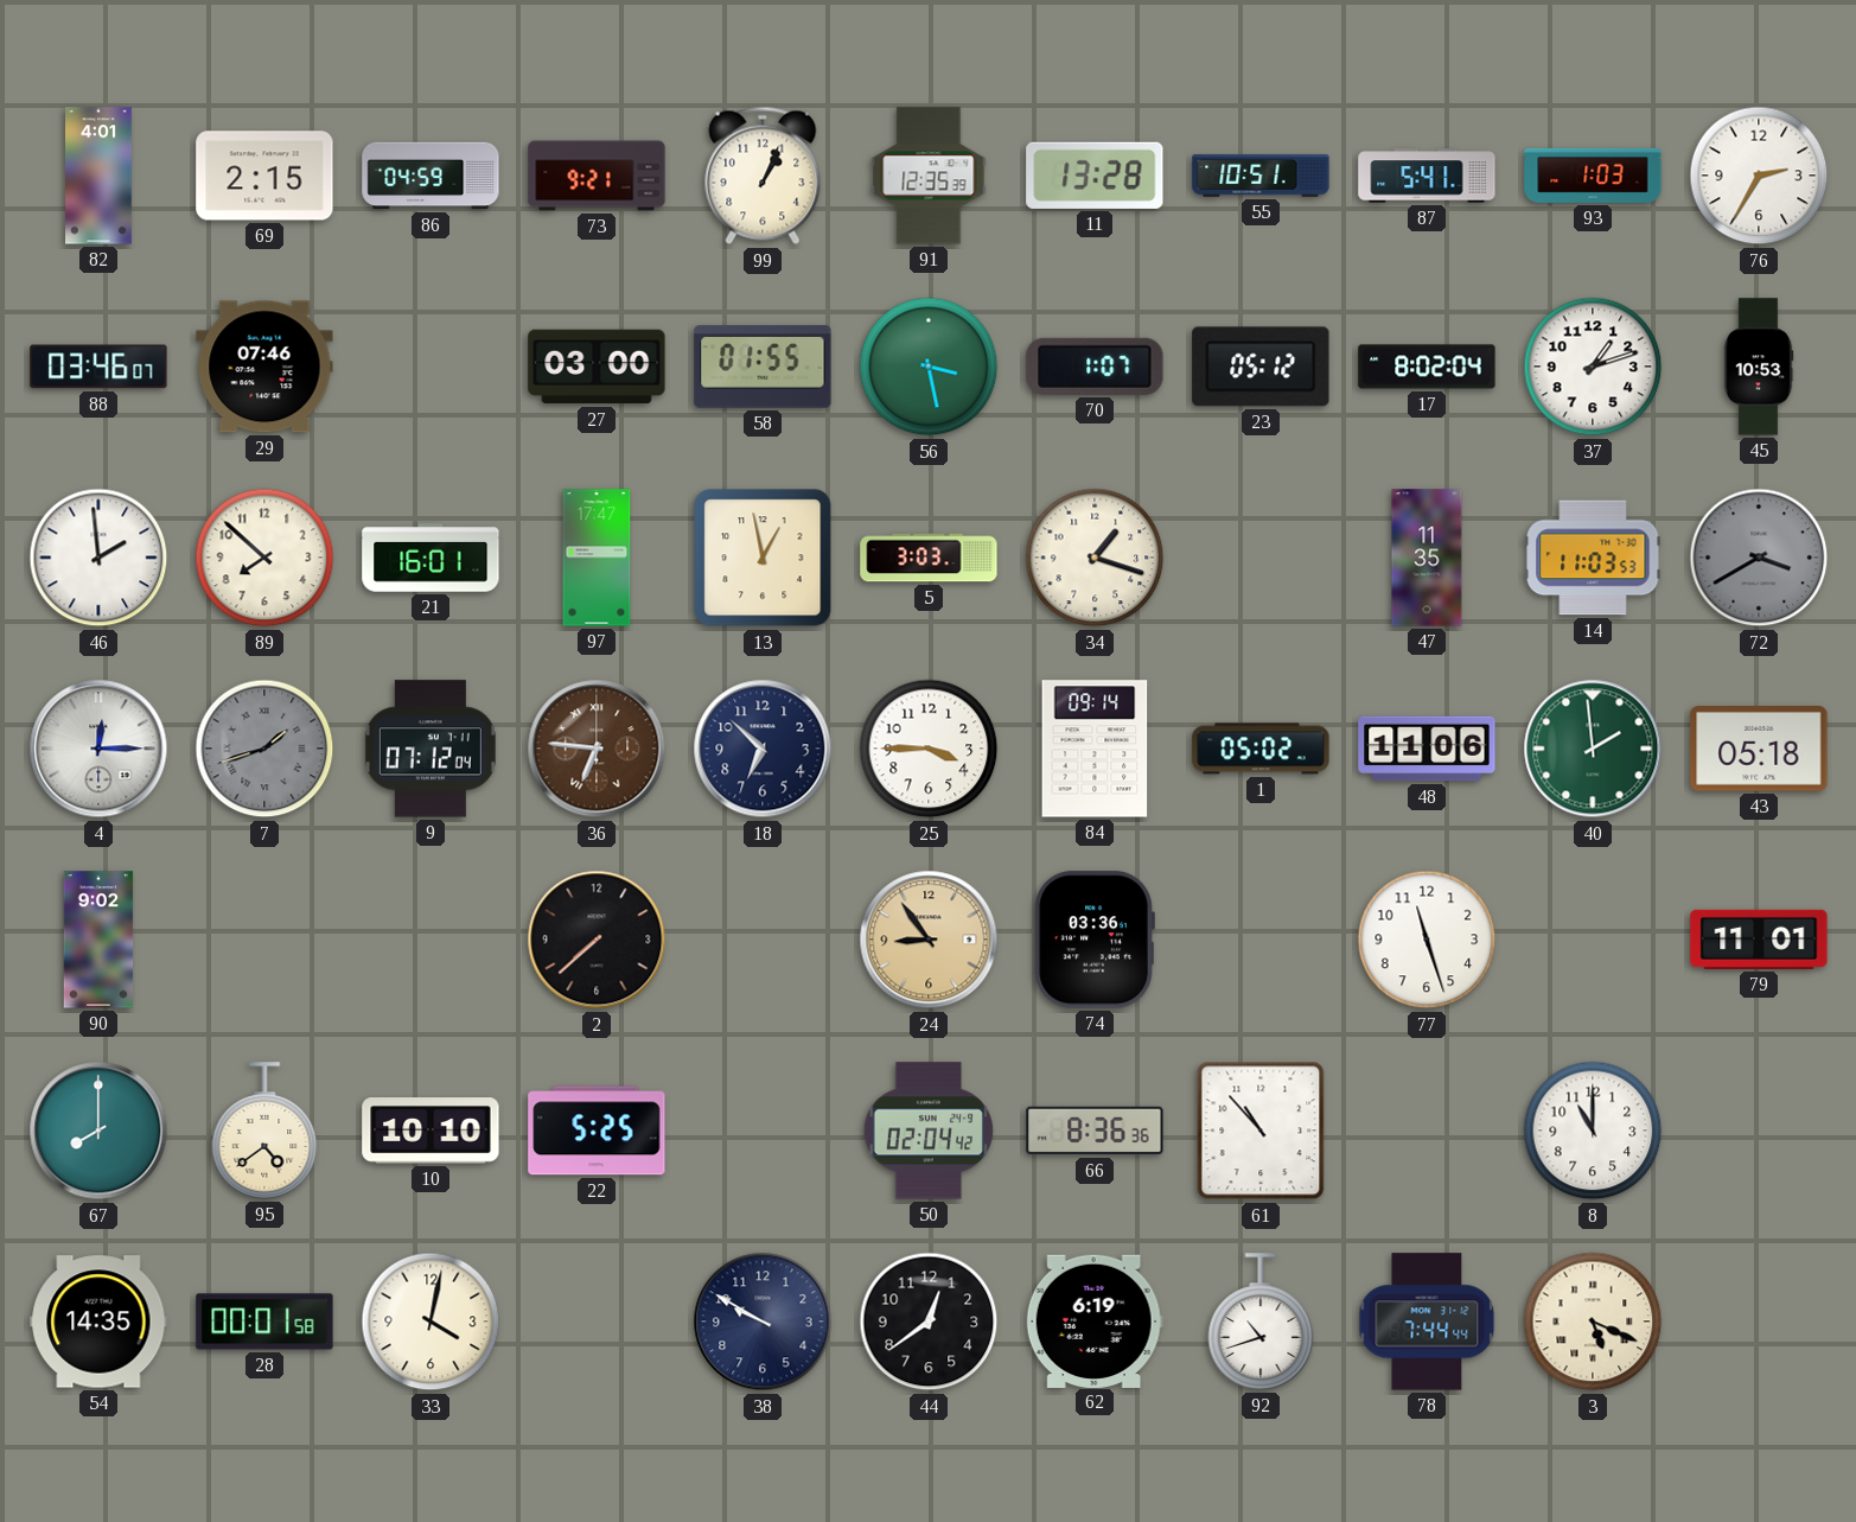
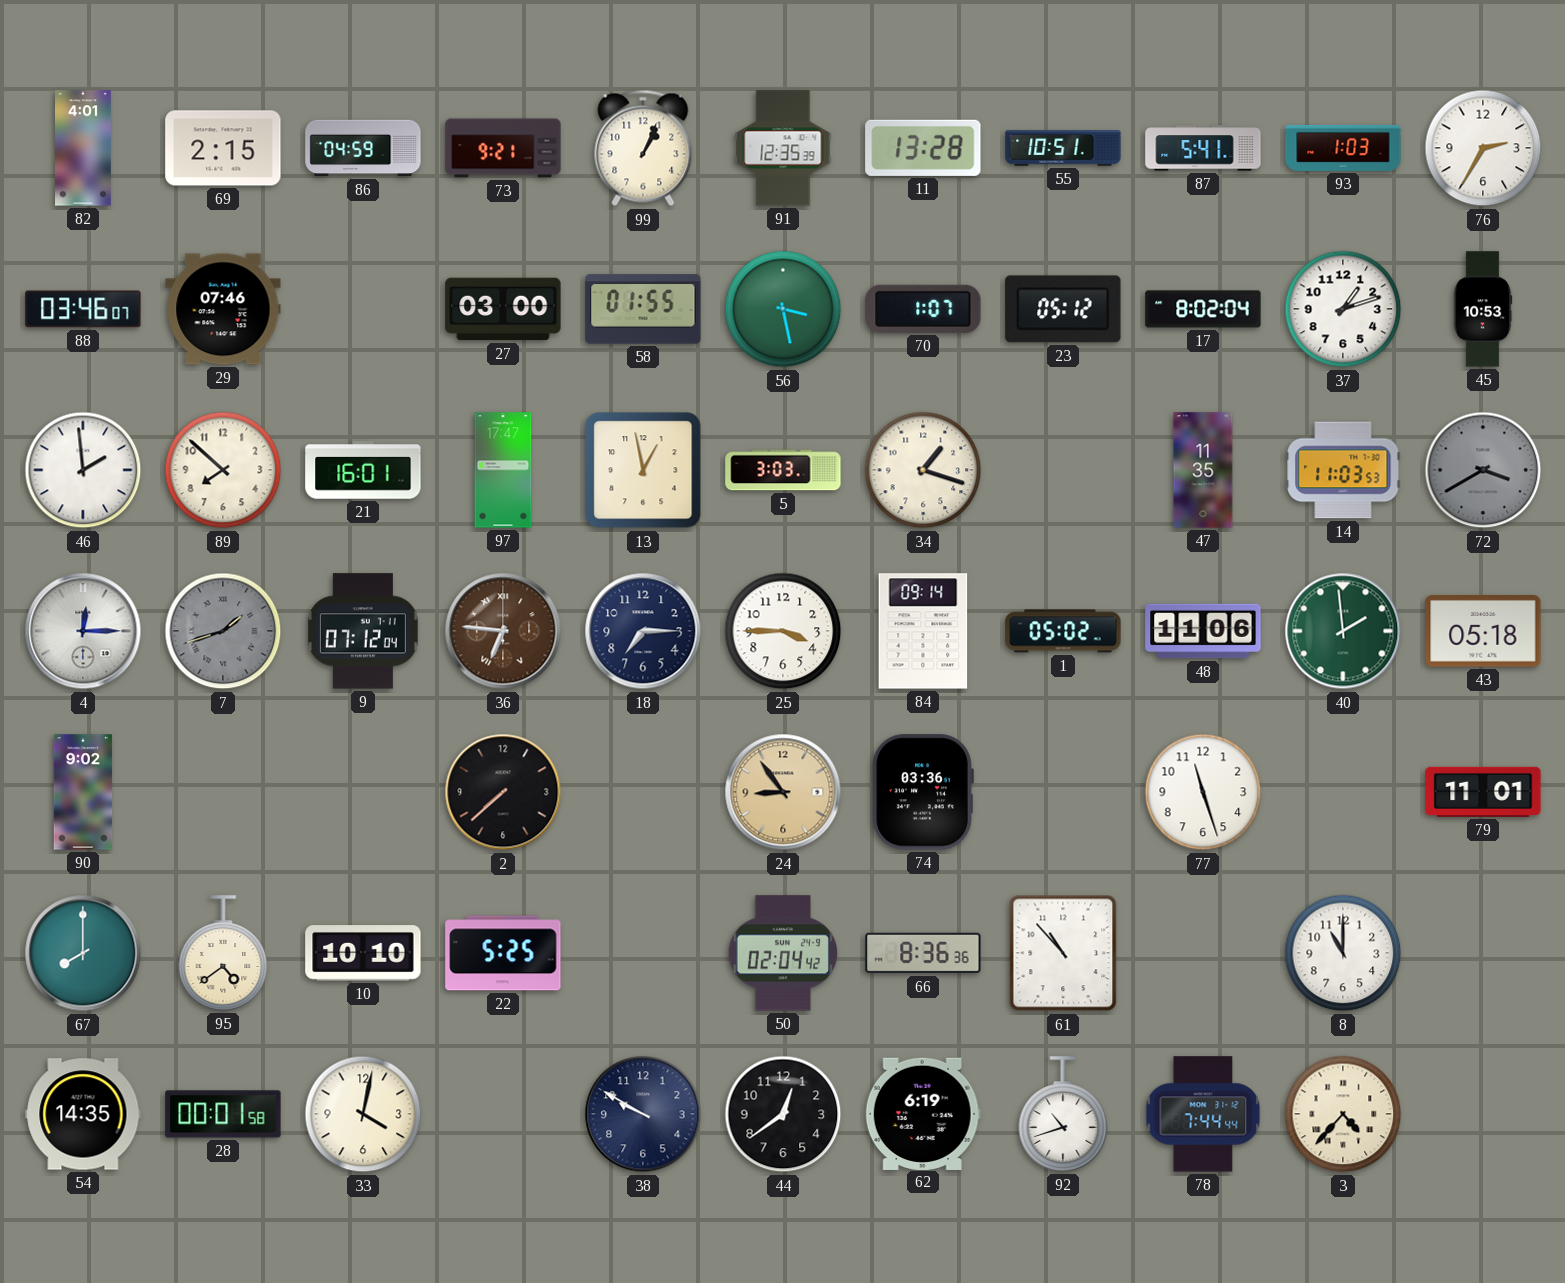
18: 6:52 -> 7:15
3: 5:19 -> 4:37
